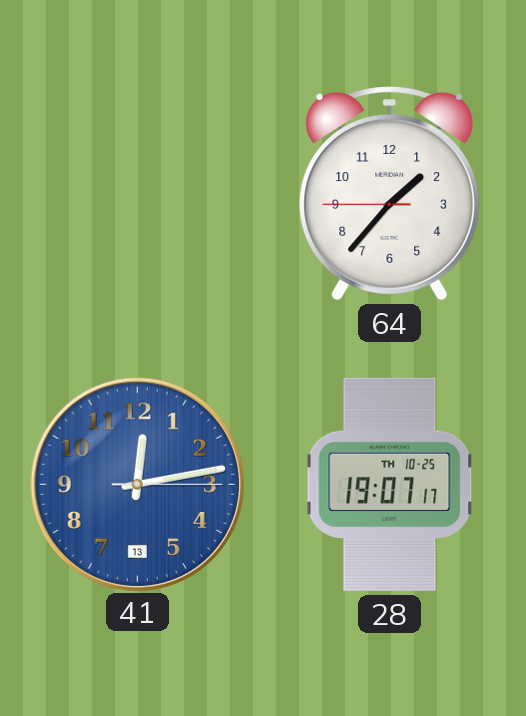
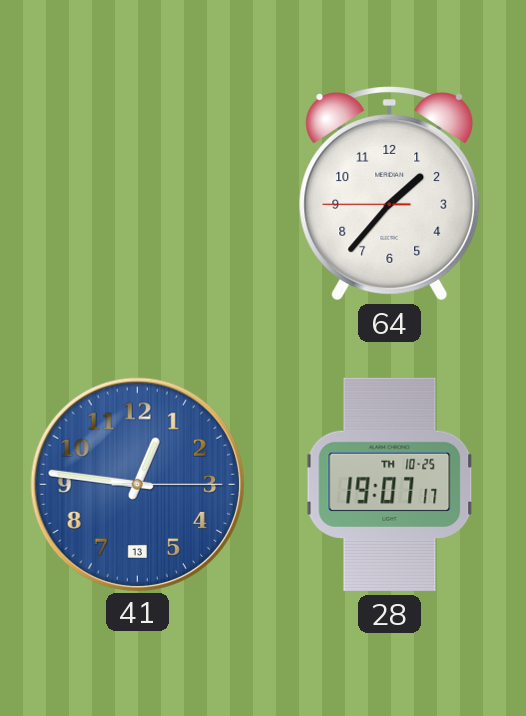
41: 12:13 -> 12:46
